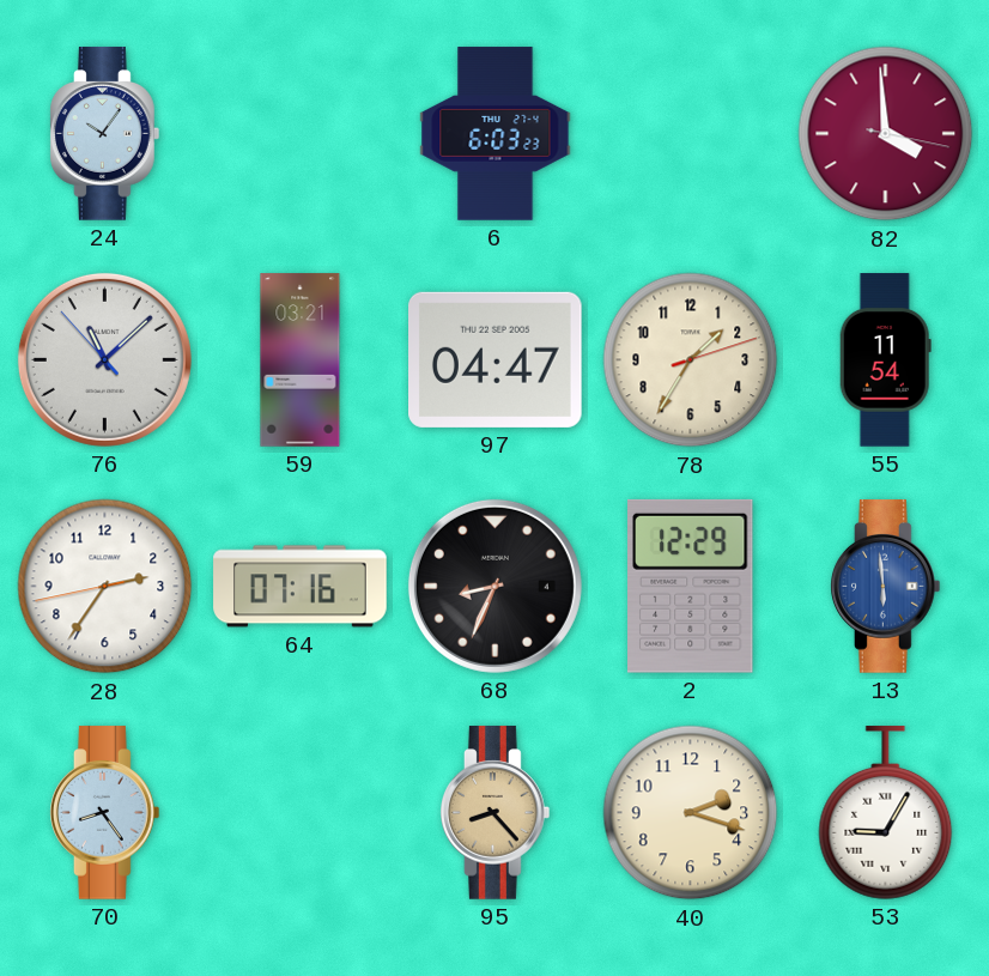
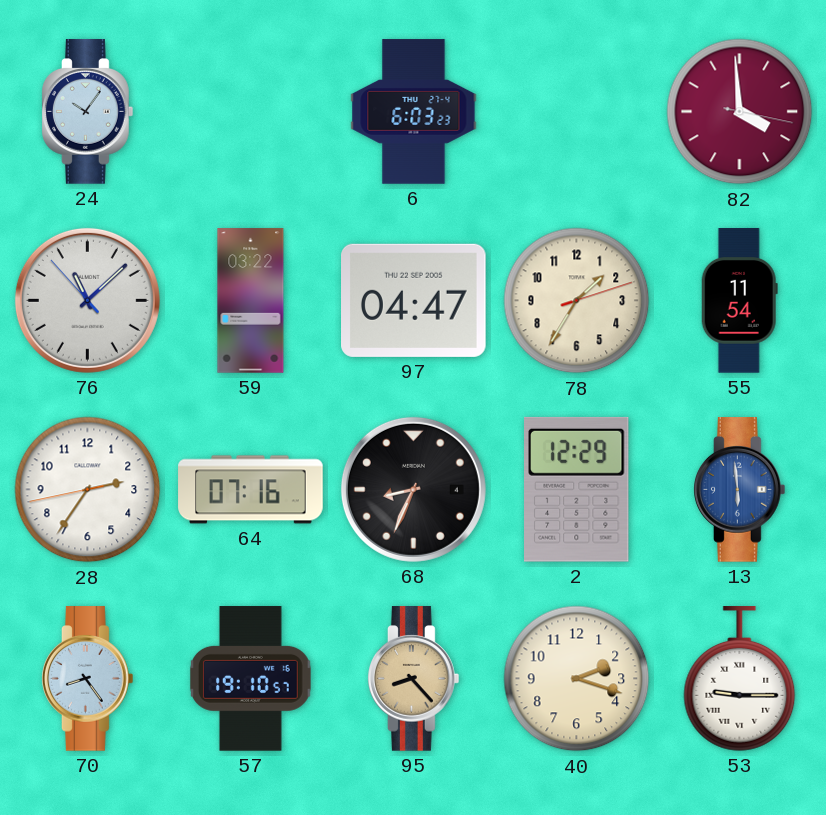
59: 03:21 -> 03:22
57: none -> 19:10
53: 9:05 -> 9:15
